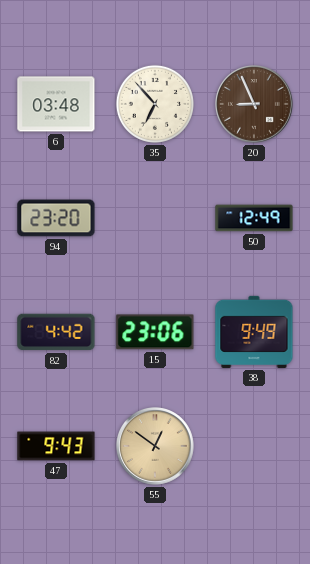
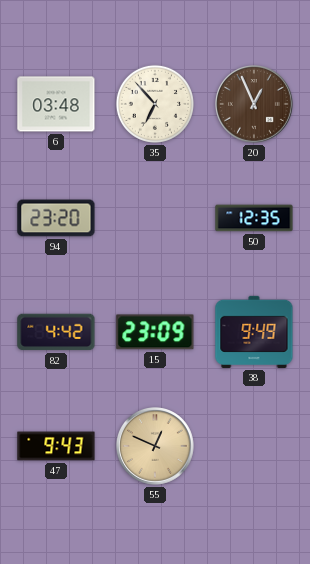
20: 8:56 -> 12:56
50: 12:49 -> 12:35
15: 23:06 -> 23:09
55: 12:51 -> 12:49
